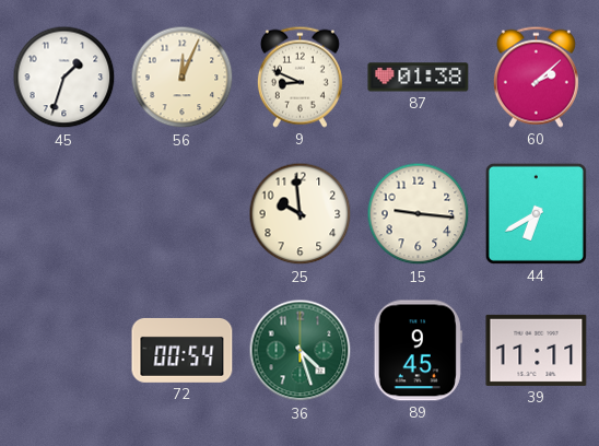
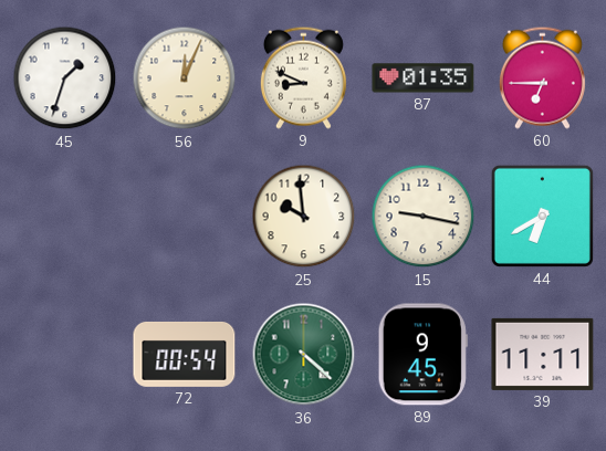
87: 01:38 -> 01:35
60: 2:08 -> 6:45
15: 9:16 -> 9:17
36: 4:27 -> 4:22
